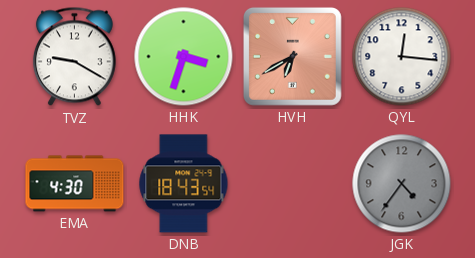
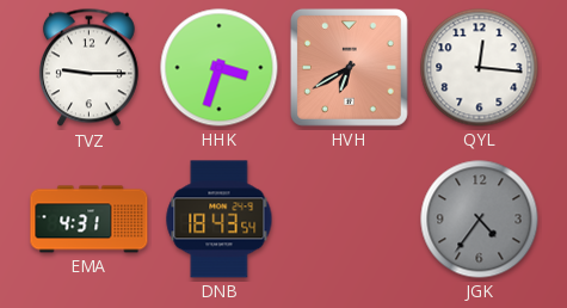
TVZ: 9:20 -> 9:15
EMA: 4:30 -> 4:31
